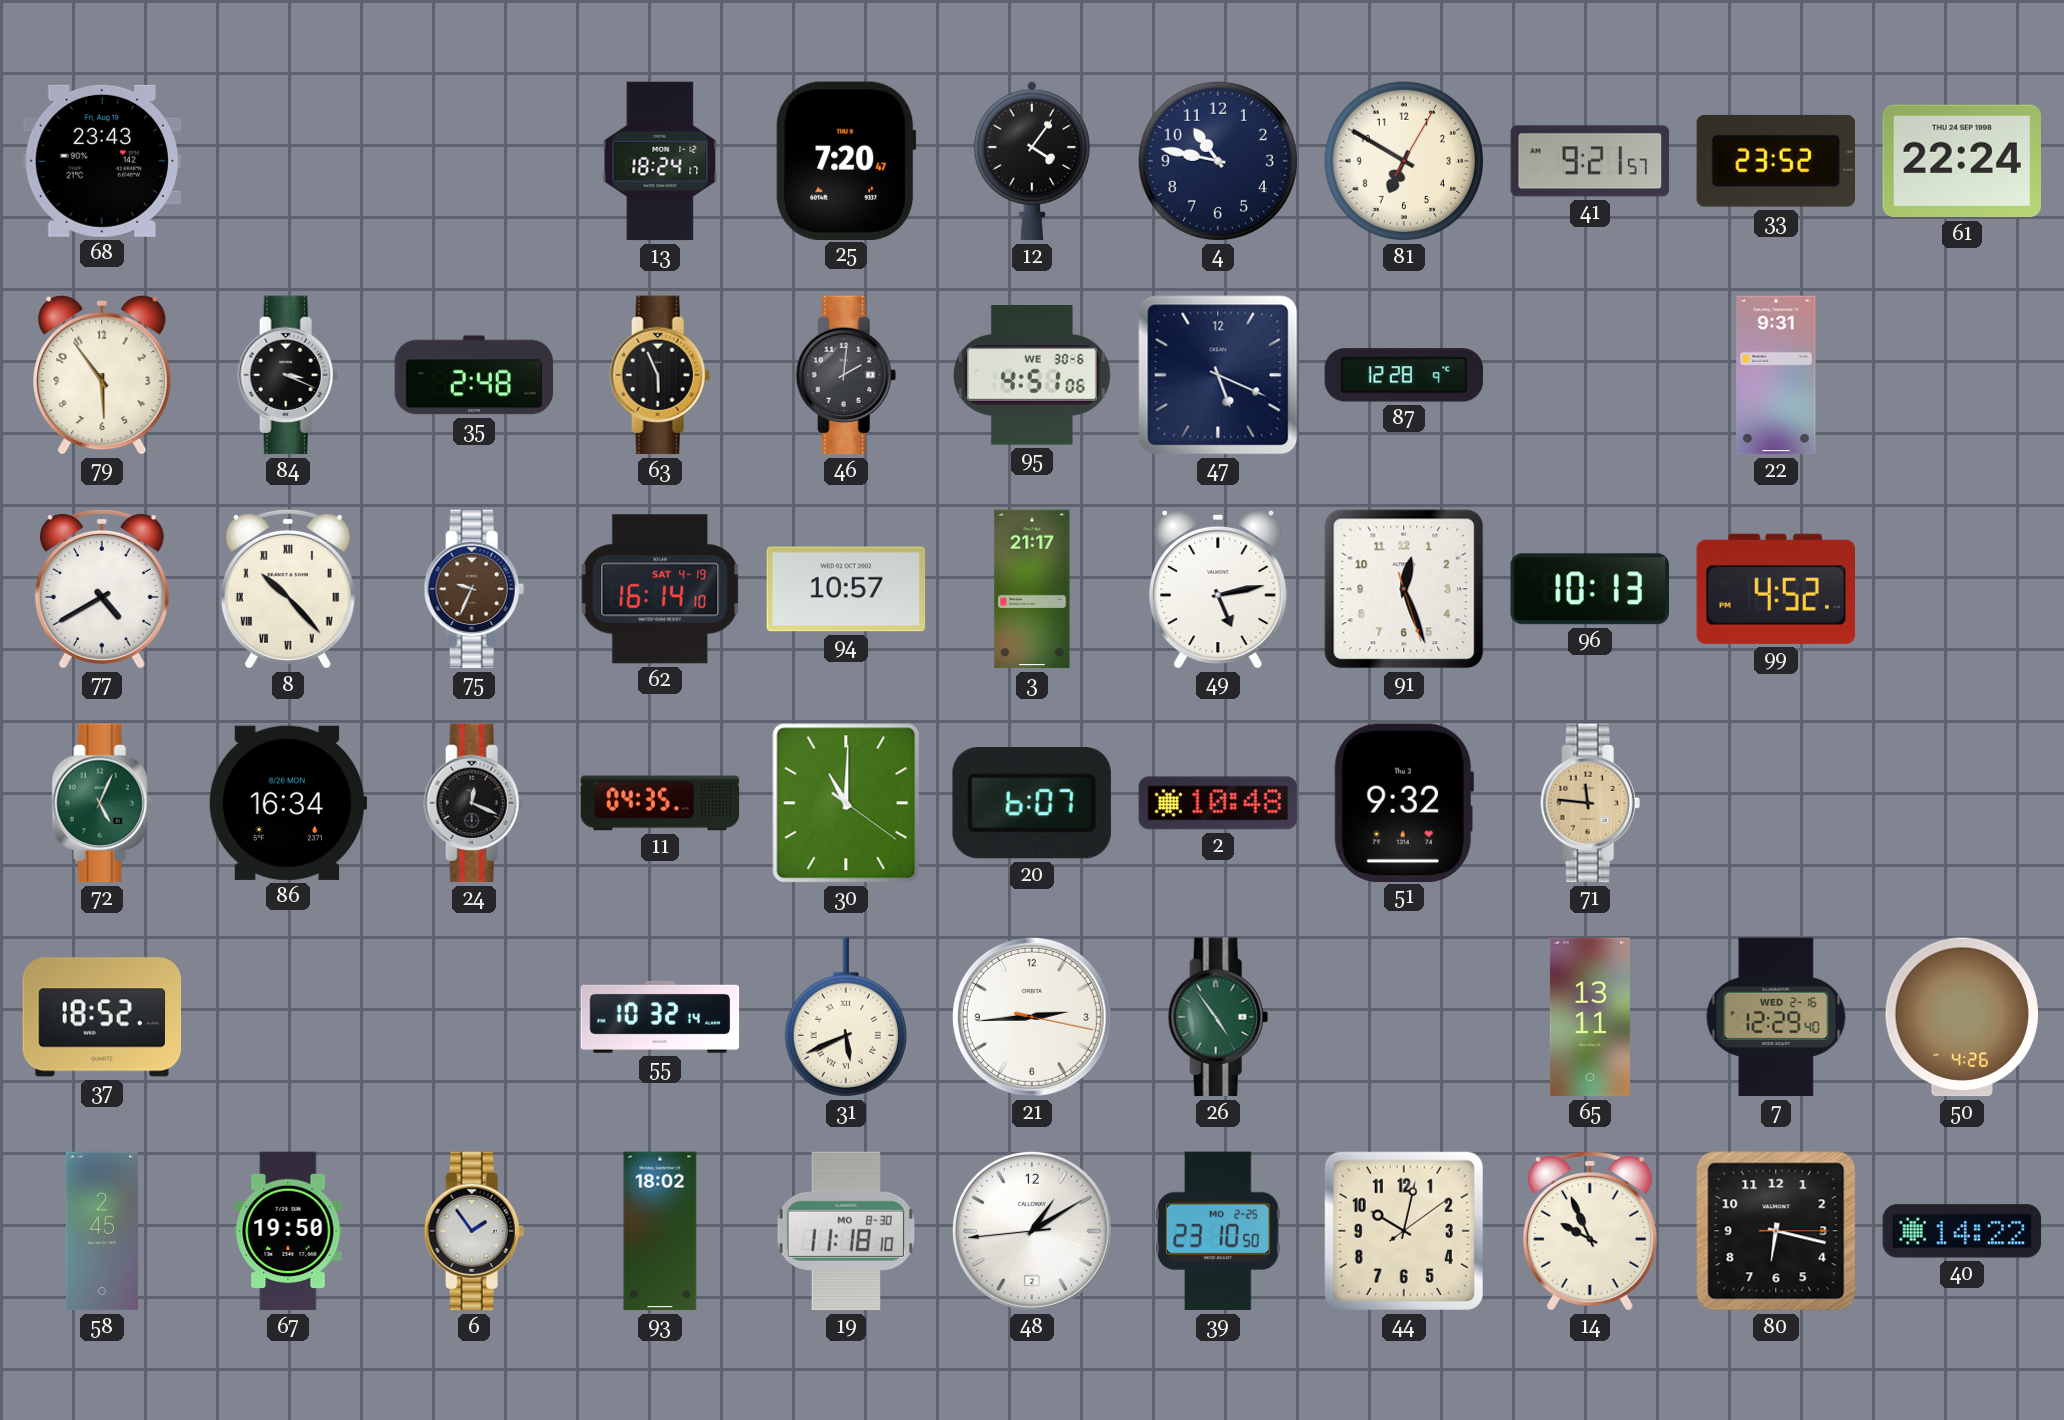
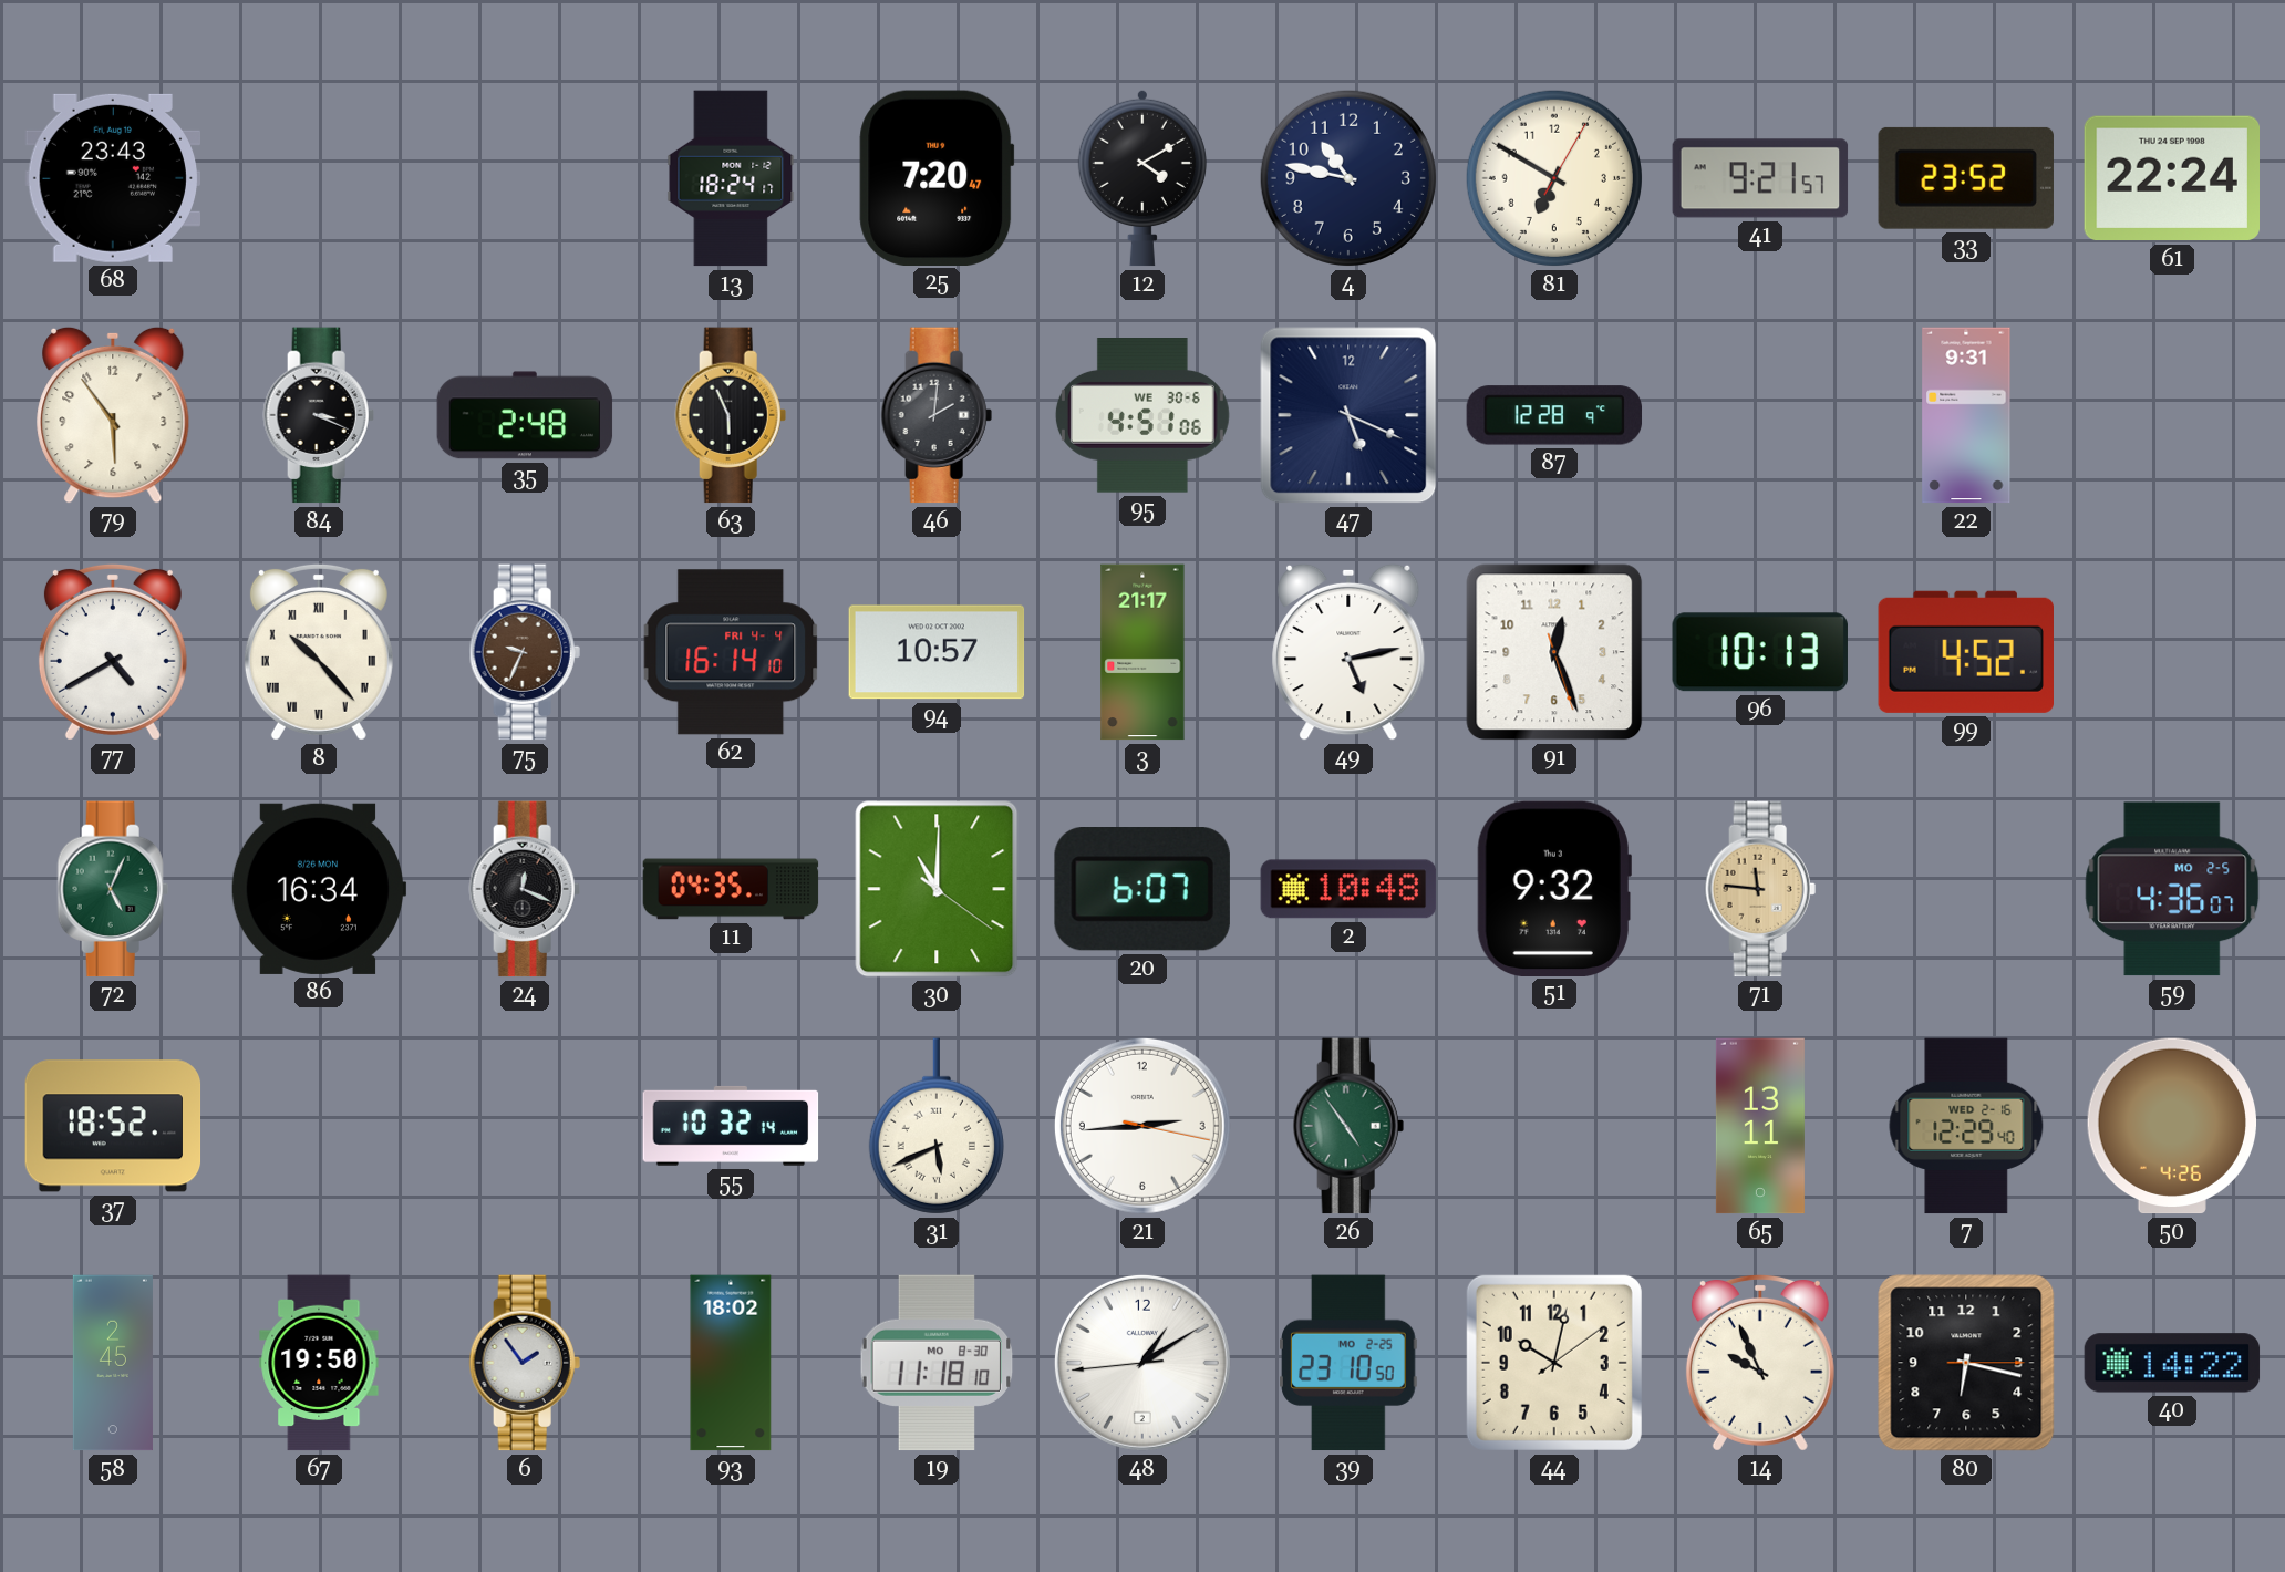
12: 4:06 -> 4:10
62 date: SAT 4-19 -> FRI 4-4
59: none -> 4:36
